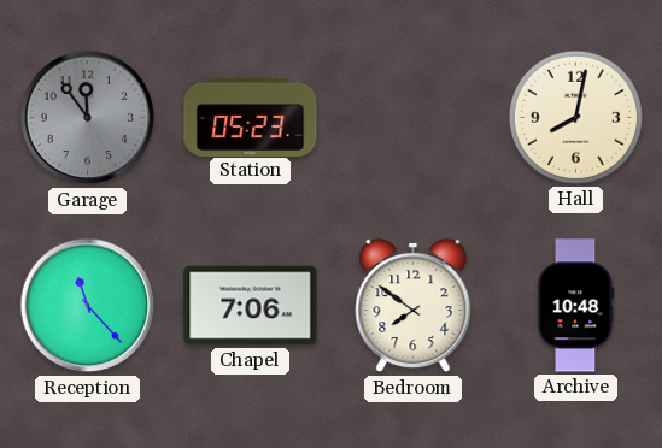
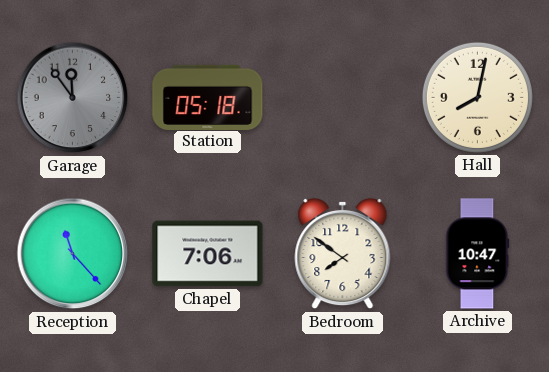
Station: 05:23 -> 05:18
Archive: 10:48 -> 10:47
